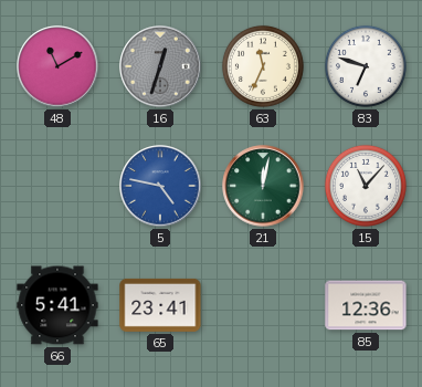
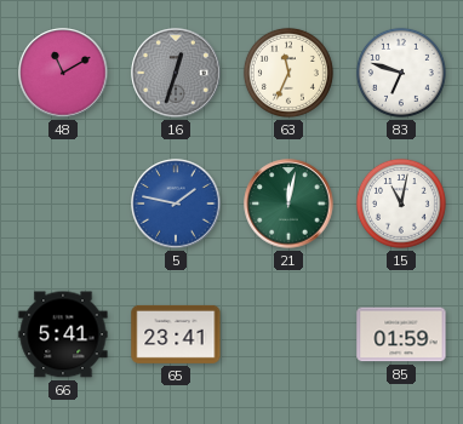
5: 4:47 -> 1:47
15: 11:07 -> 11:02
85: 12:36 -> 01:59
